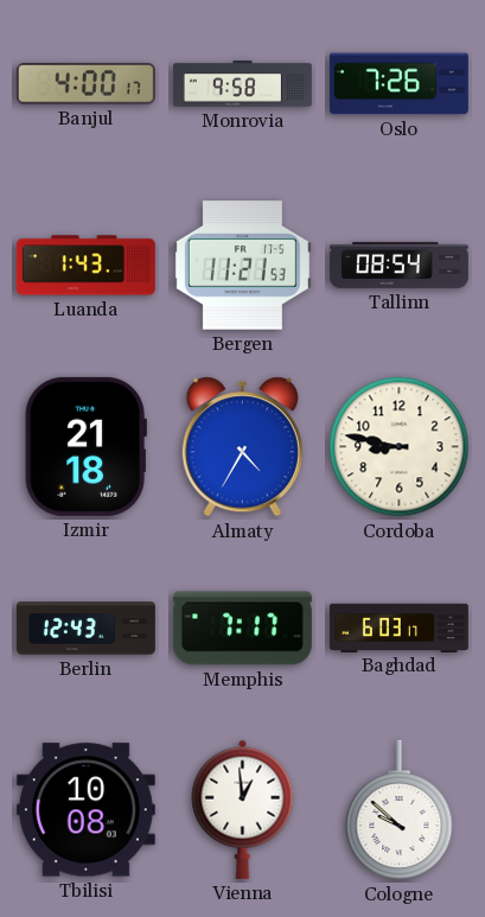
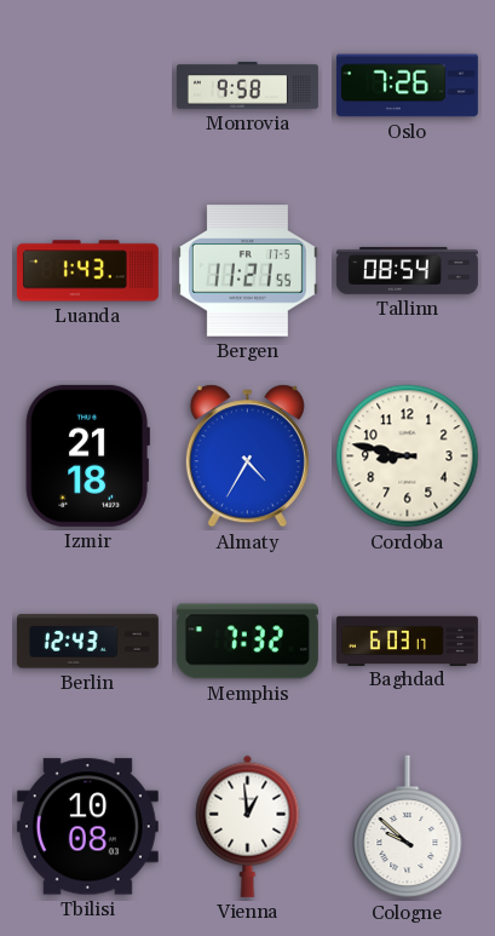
Banjul: 4:00 -> none
Bergen: 11:21:53 -> 11:21:55
Memphis: 7:17 -> 7:32
